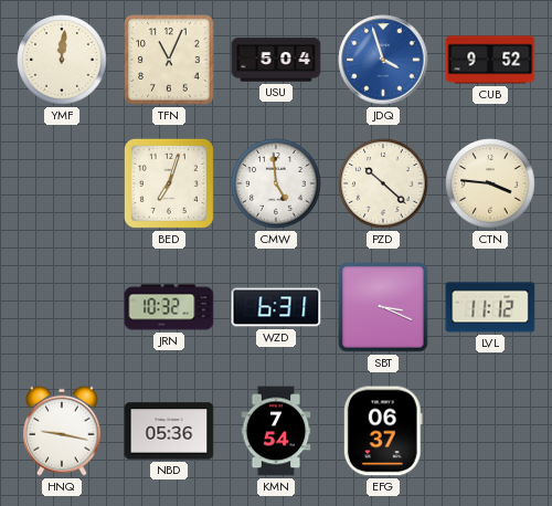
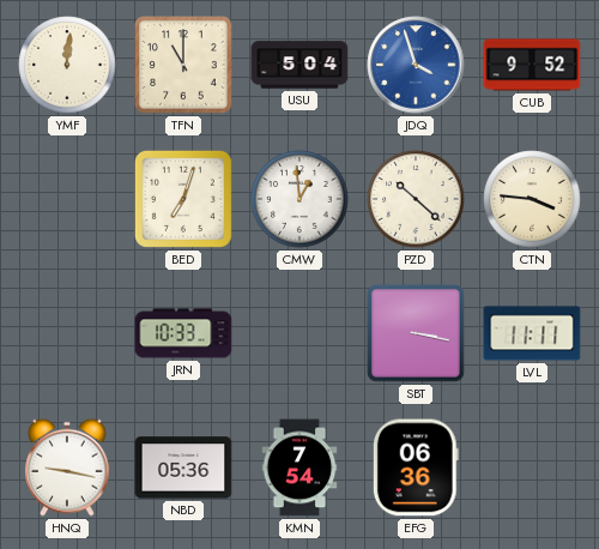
TFN: 11:04 -> 11:00
CMW: 4:59 -> 12:59
JRN: 10:32 -> 10:33
WZD: 6:31 -> none
SBT: 3:19 -> 3:17
LVL: 11:12 -> 11:11
EFG: 06:37 -> 06:36
